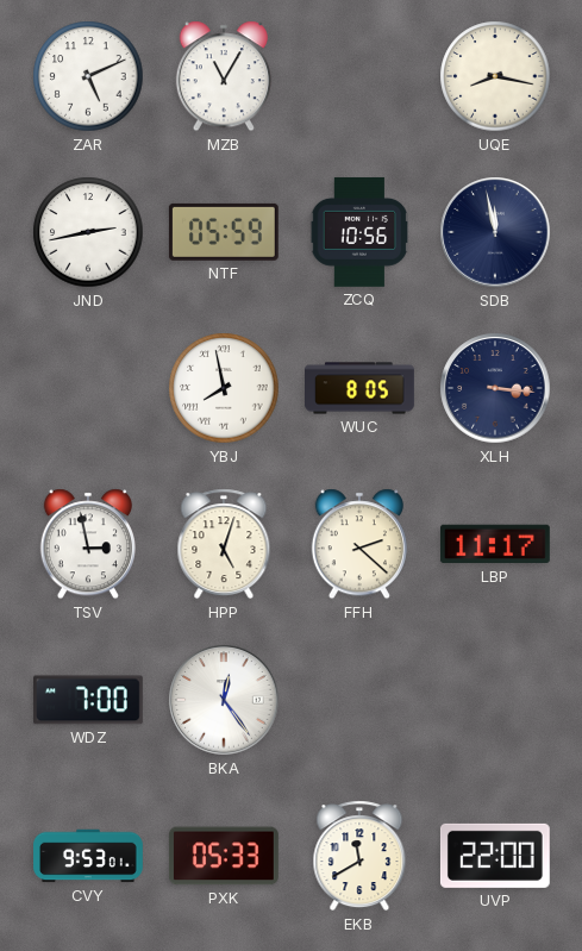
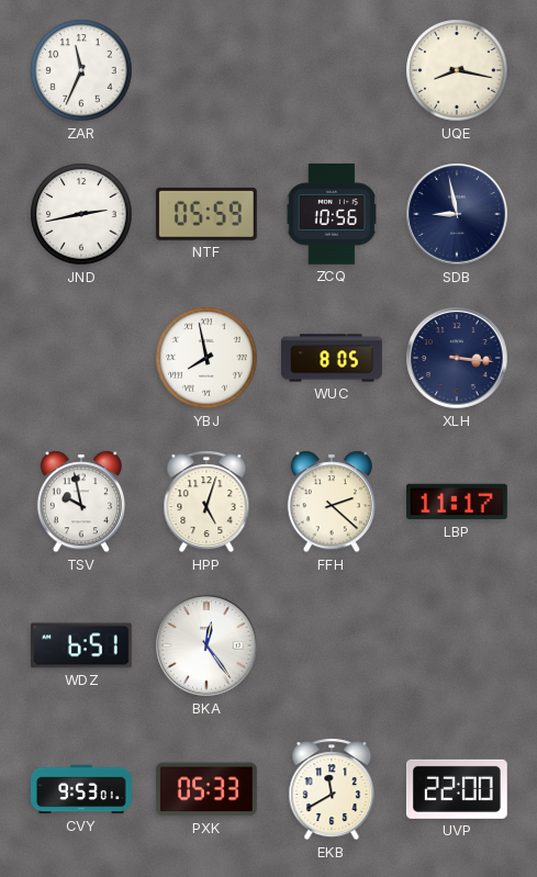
ZAR: 5:11 -> 11:34
MZB: 11:05 -> none
SDB: 11:58 -> 8:58
TSV: 2:58 -> 9:58
WDZ: 7:00 -> 6:51
